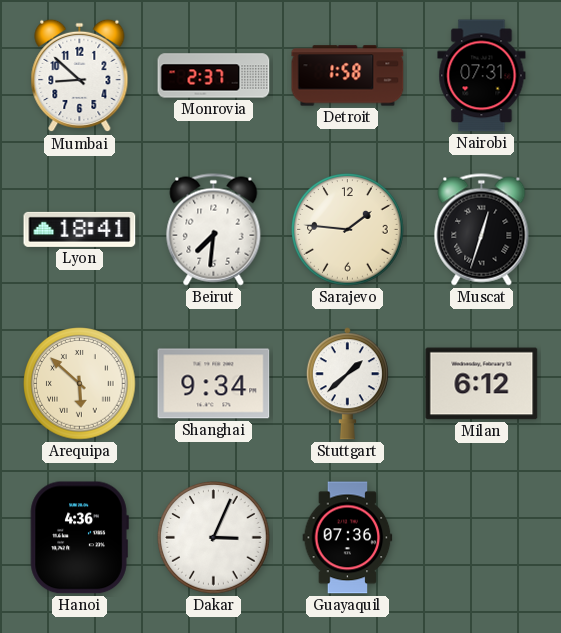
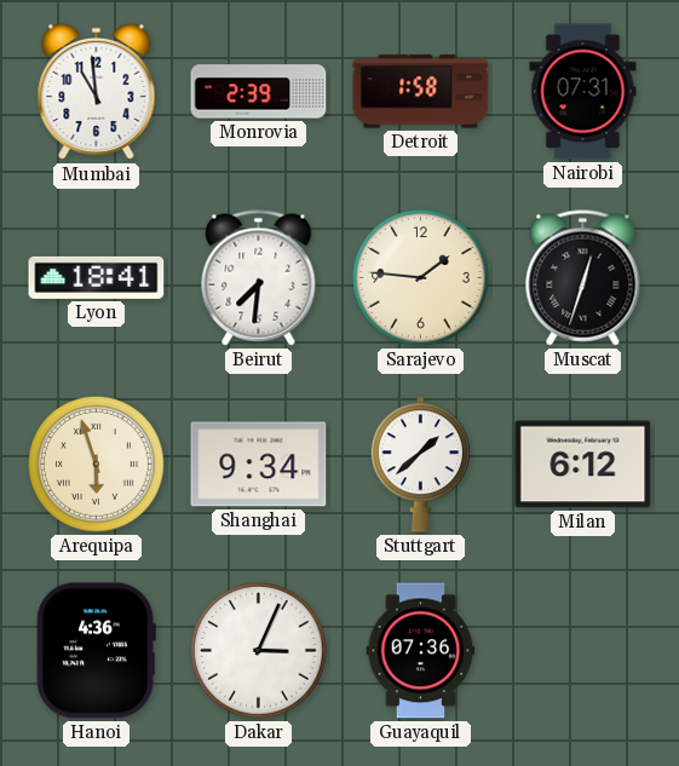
Mumbai: 8:52 -> 10:59
Monrovia: 2:37 -> 2:39
Arequipa: 5:52 -> 5:57
